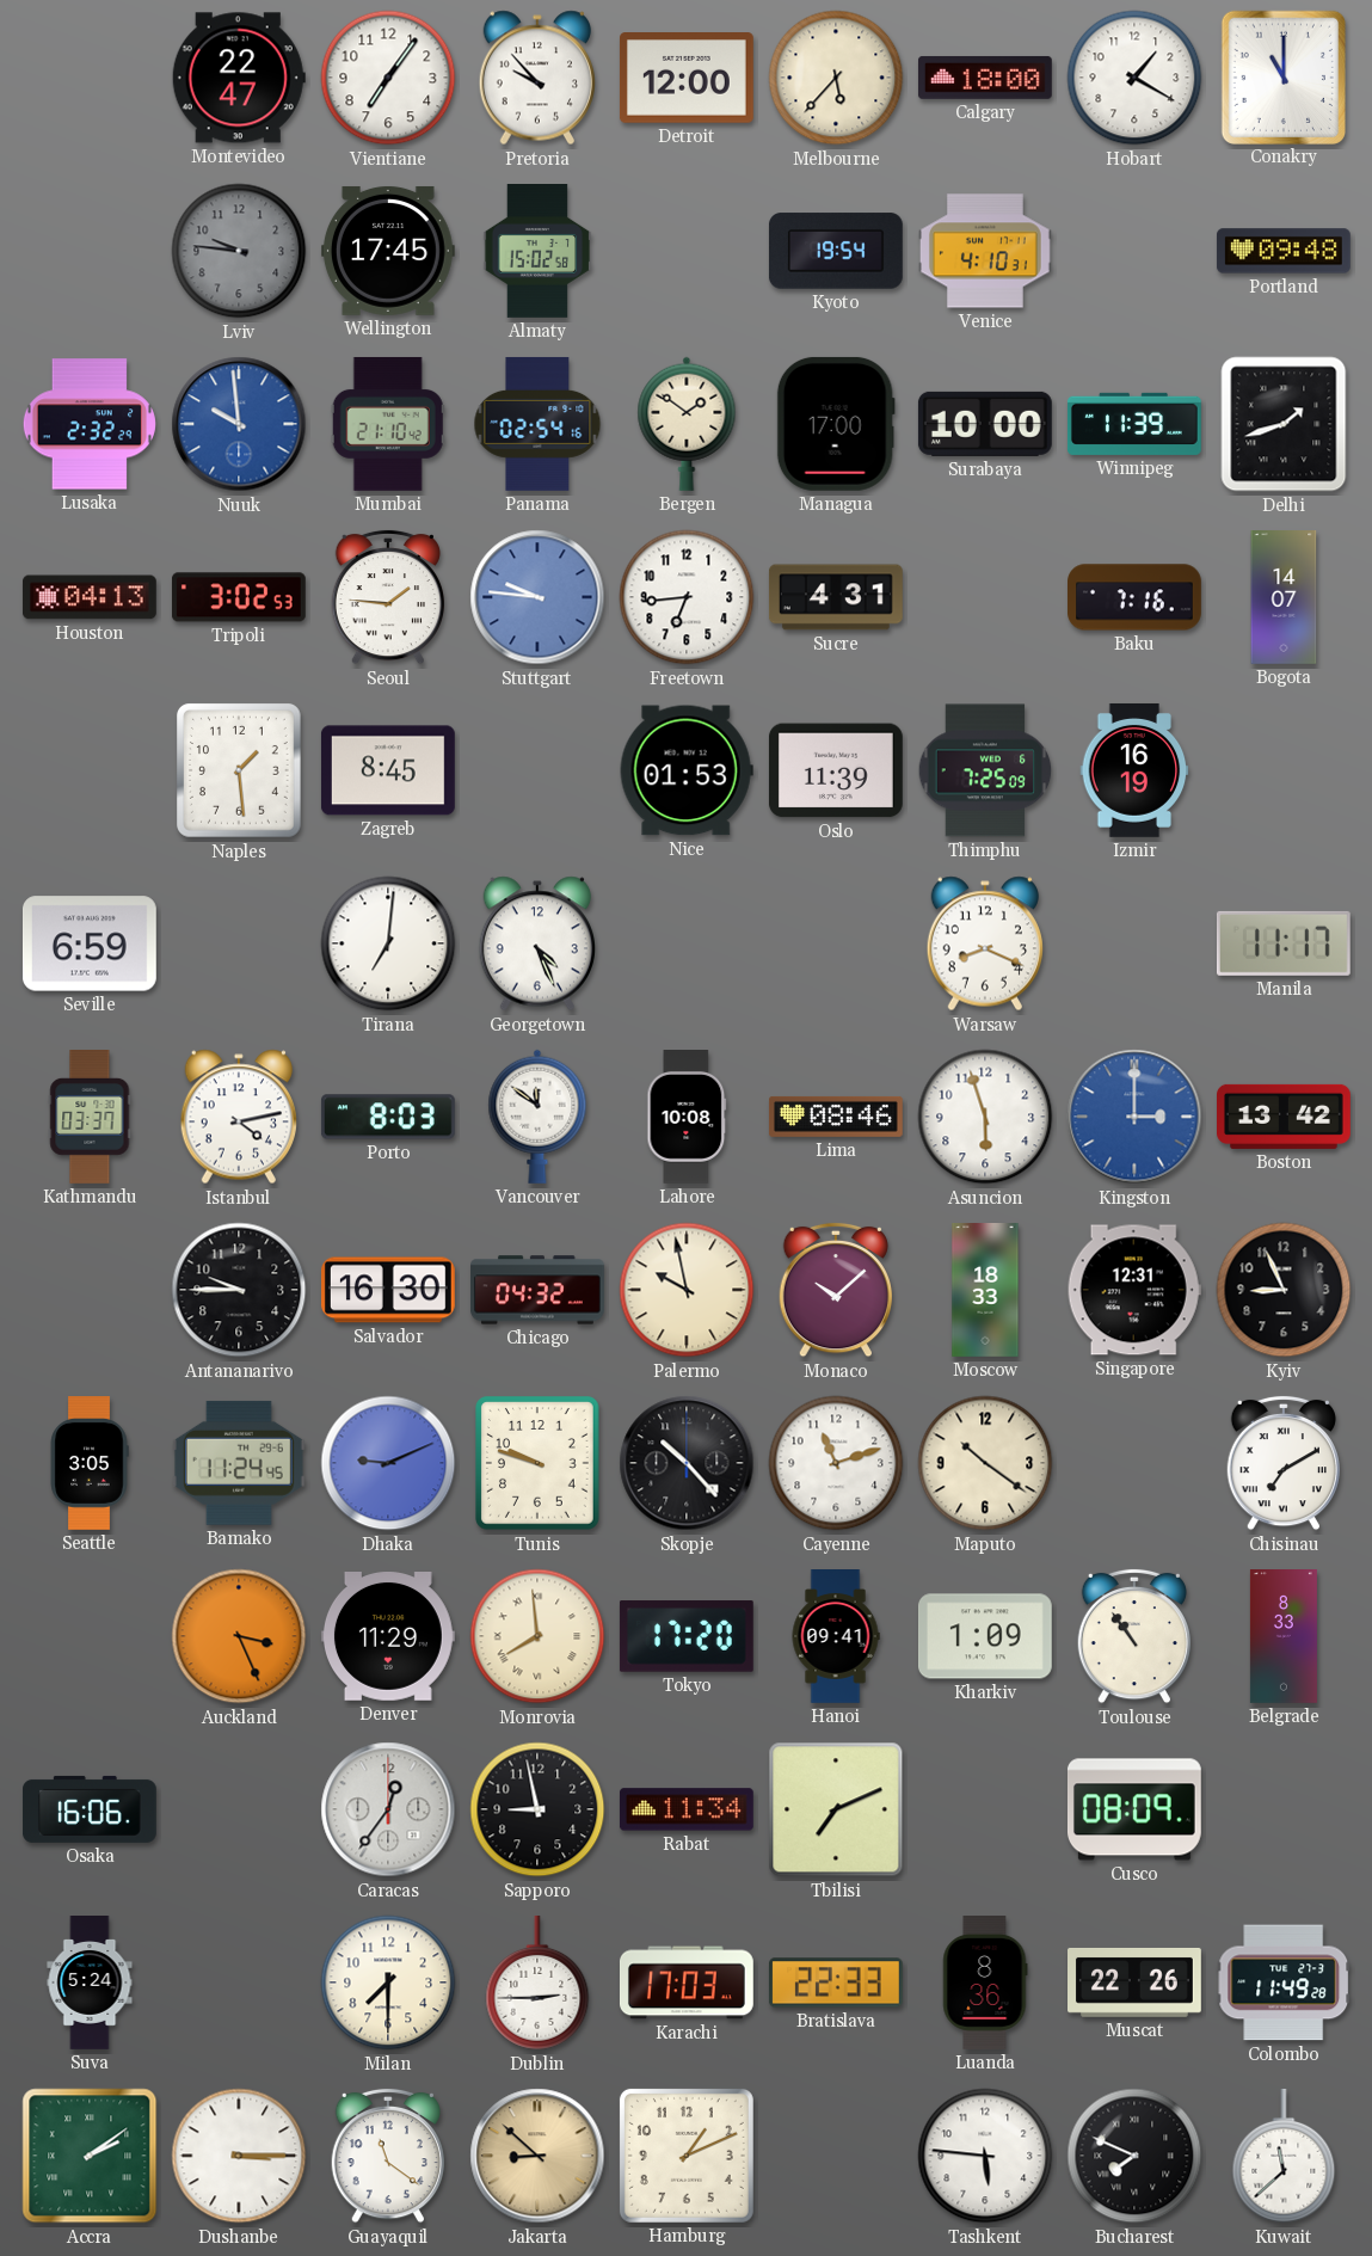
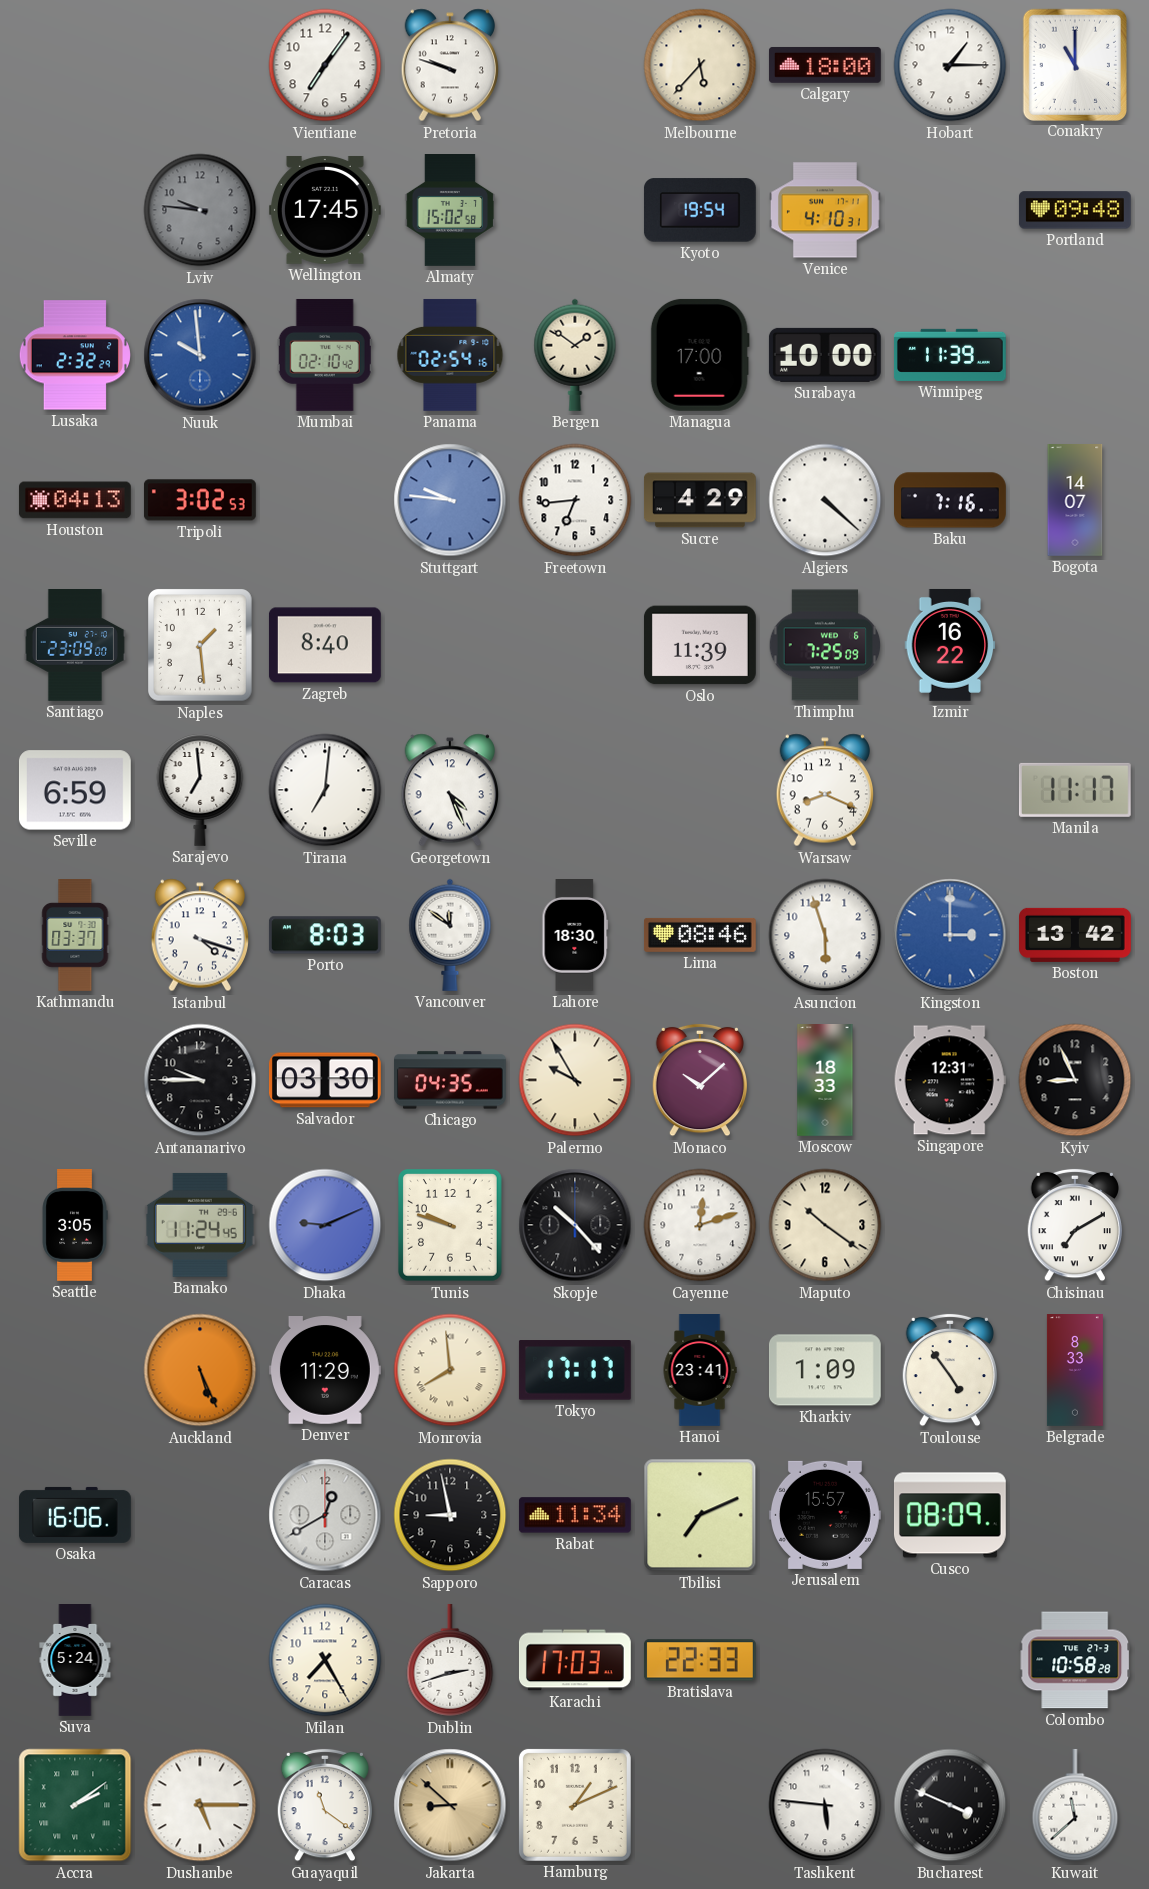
Montevideo: 22:47 -> none
Pretoria: 9:53 -> 9:48
Detroit: 12:00 -> none
Hobart: 1:20 -> 1:15
Mumbai: 21:10 -> 02:10
Delhi: 1:42 -> none
Seoul: 1:46 -> none
Sucre: 4:31 -> 4:29
Algiers: none -> 4:22
Santiago: none -> 23:09
Zagreb: 8:45 -> 8:40
Nice: 01:53 -> none
Izmir: 16:19 -> 16:22
Sarajevo: none -> 6:59
Istanbul: 4:13 -> 4:18
Lahore: 10:08 -> 18:30
Salvador: 16:30 -> 03:30
Chicago: 04:32 -> 04:35
Palermo: 9:58 -> 9:55
Cayenne: 11:12 -> 12:12
Auckland: 3:26 -> 5:26
Tokyo: 17:20 -> 17:17
Hanoi: 09:41 -> 23:41
Toulouse: 10:54 -> 4:54
Caracas: 12:36 -> 12:40
Jerusalem: none -> 15:57
Milan: 7:30 -> 7:25
Dublin: 2:45 -> 2:42
Luanda: 8:36 -> none
Muscat: 22:26 -> none
Colombo: 11:49 -> 10:58
Dushanbe: 3:15 -> 5:15
Bucharest: 7:49 -> 3:49
